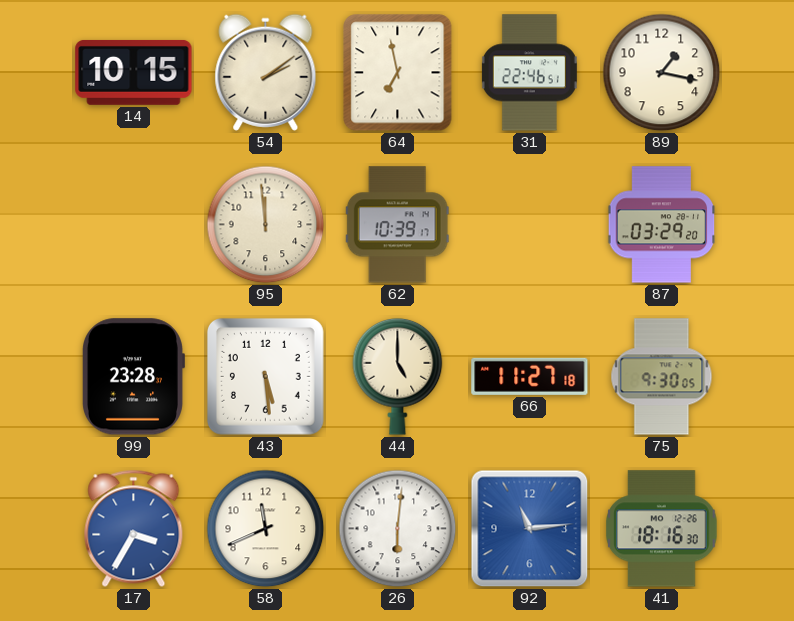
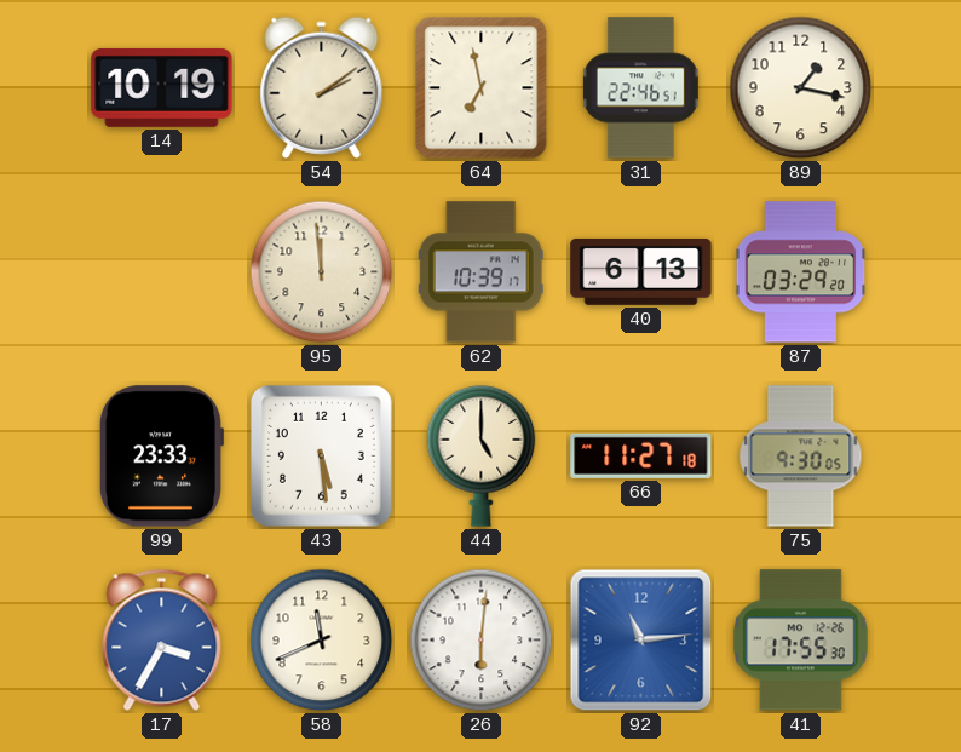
14: 10:15 -> 10:19
40: none -> 6:13
99: 23:28 -> 23:33
41: 18:16 -> 17:55
